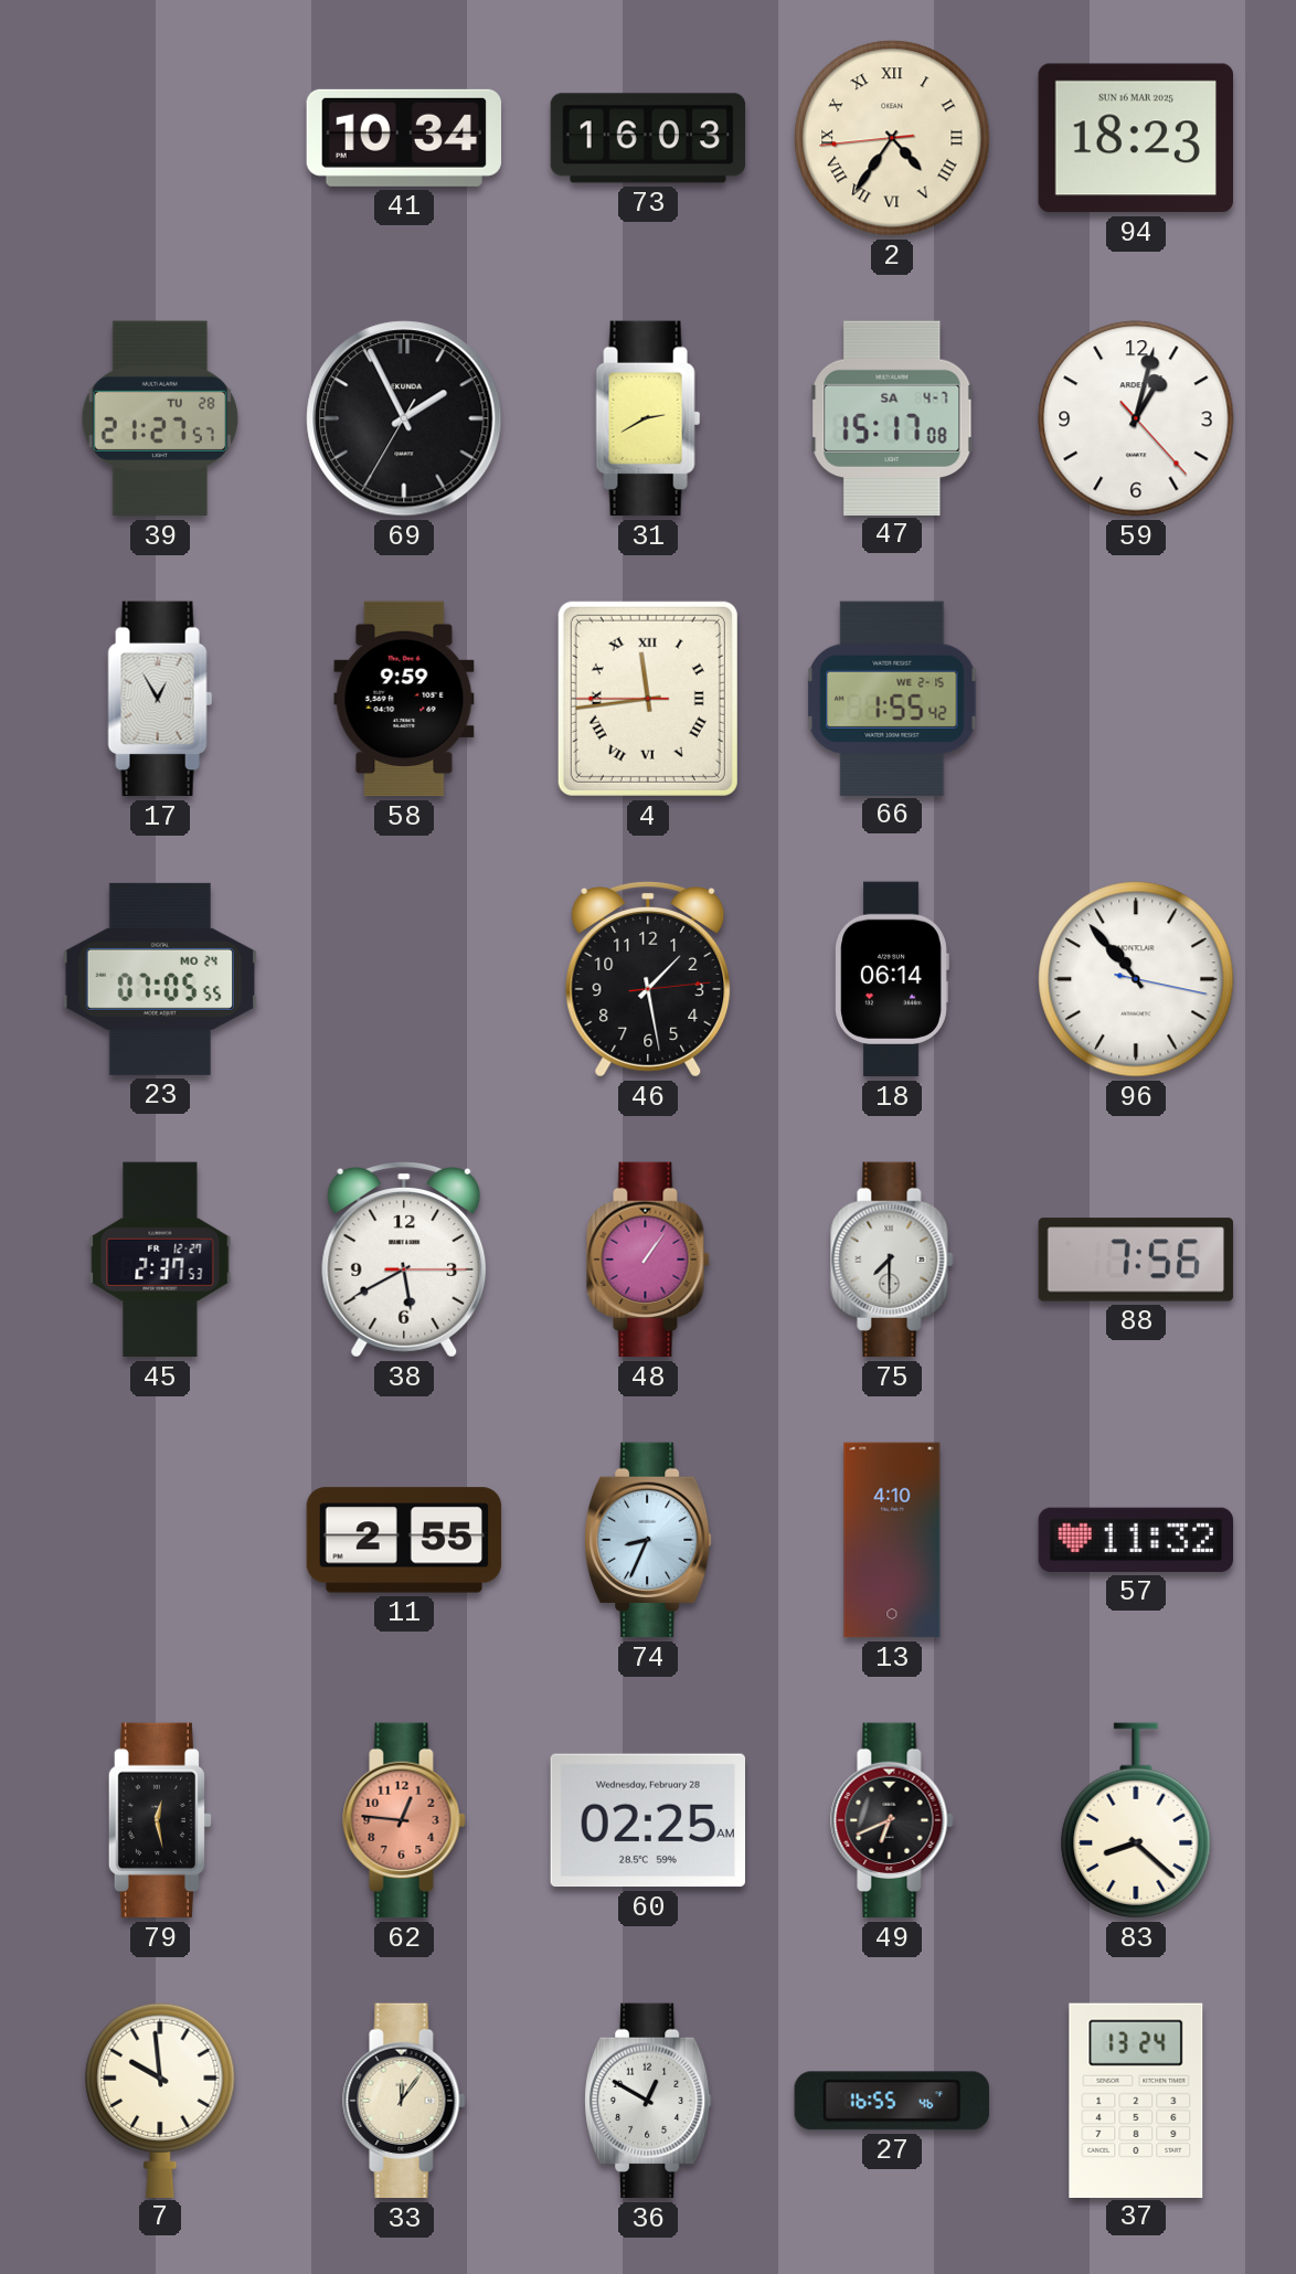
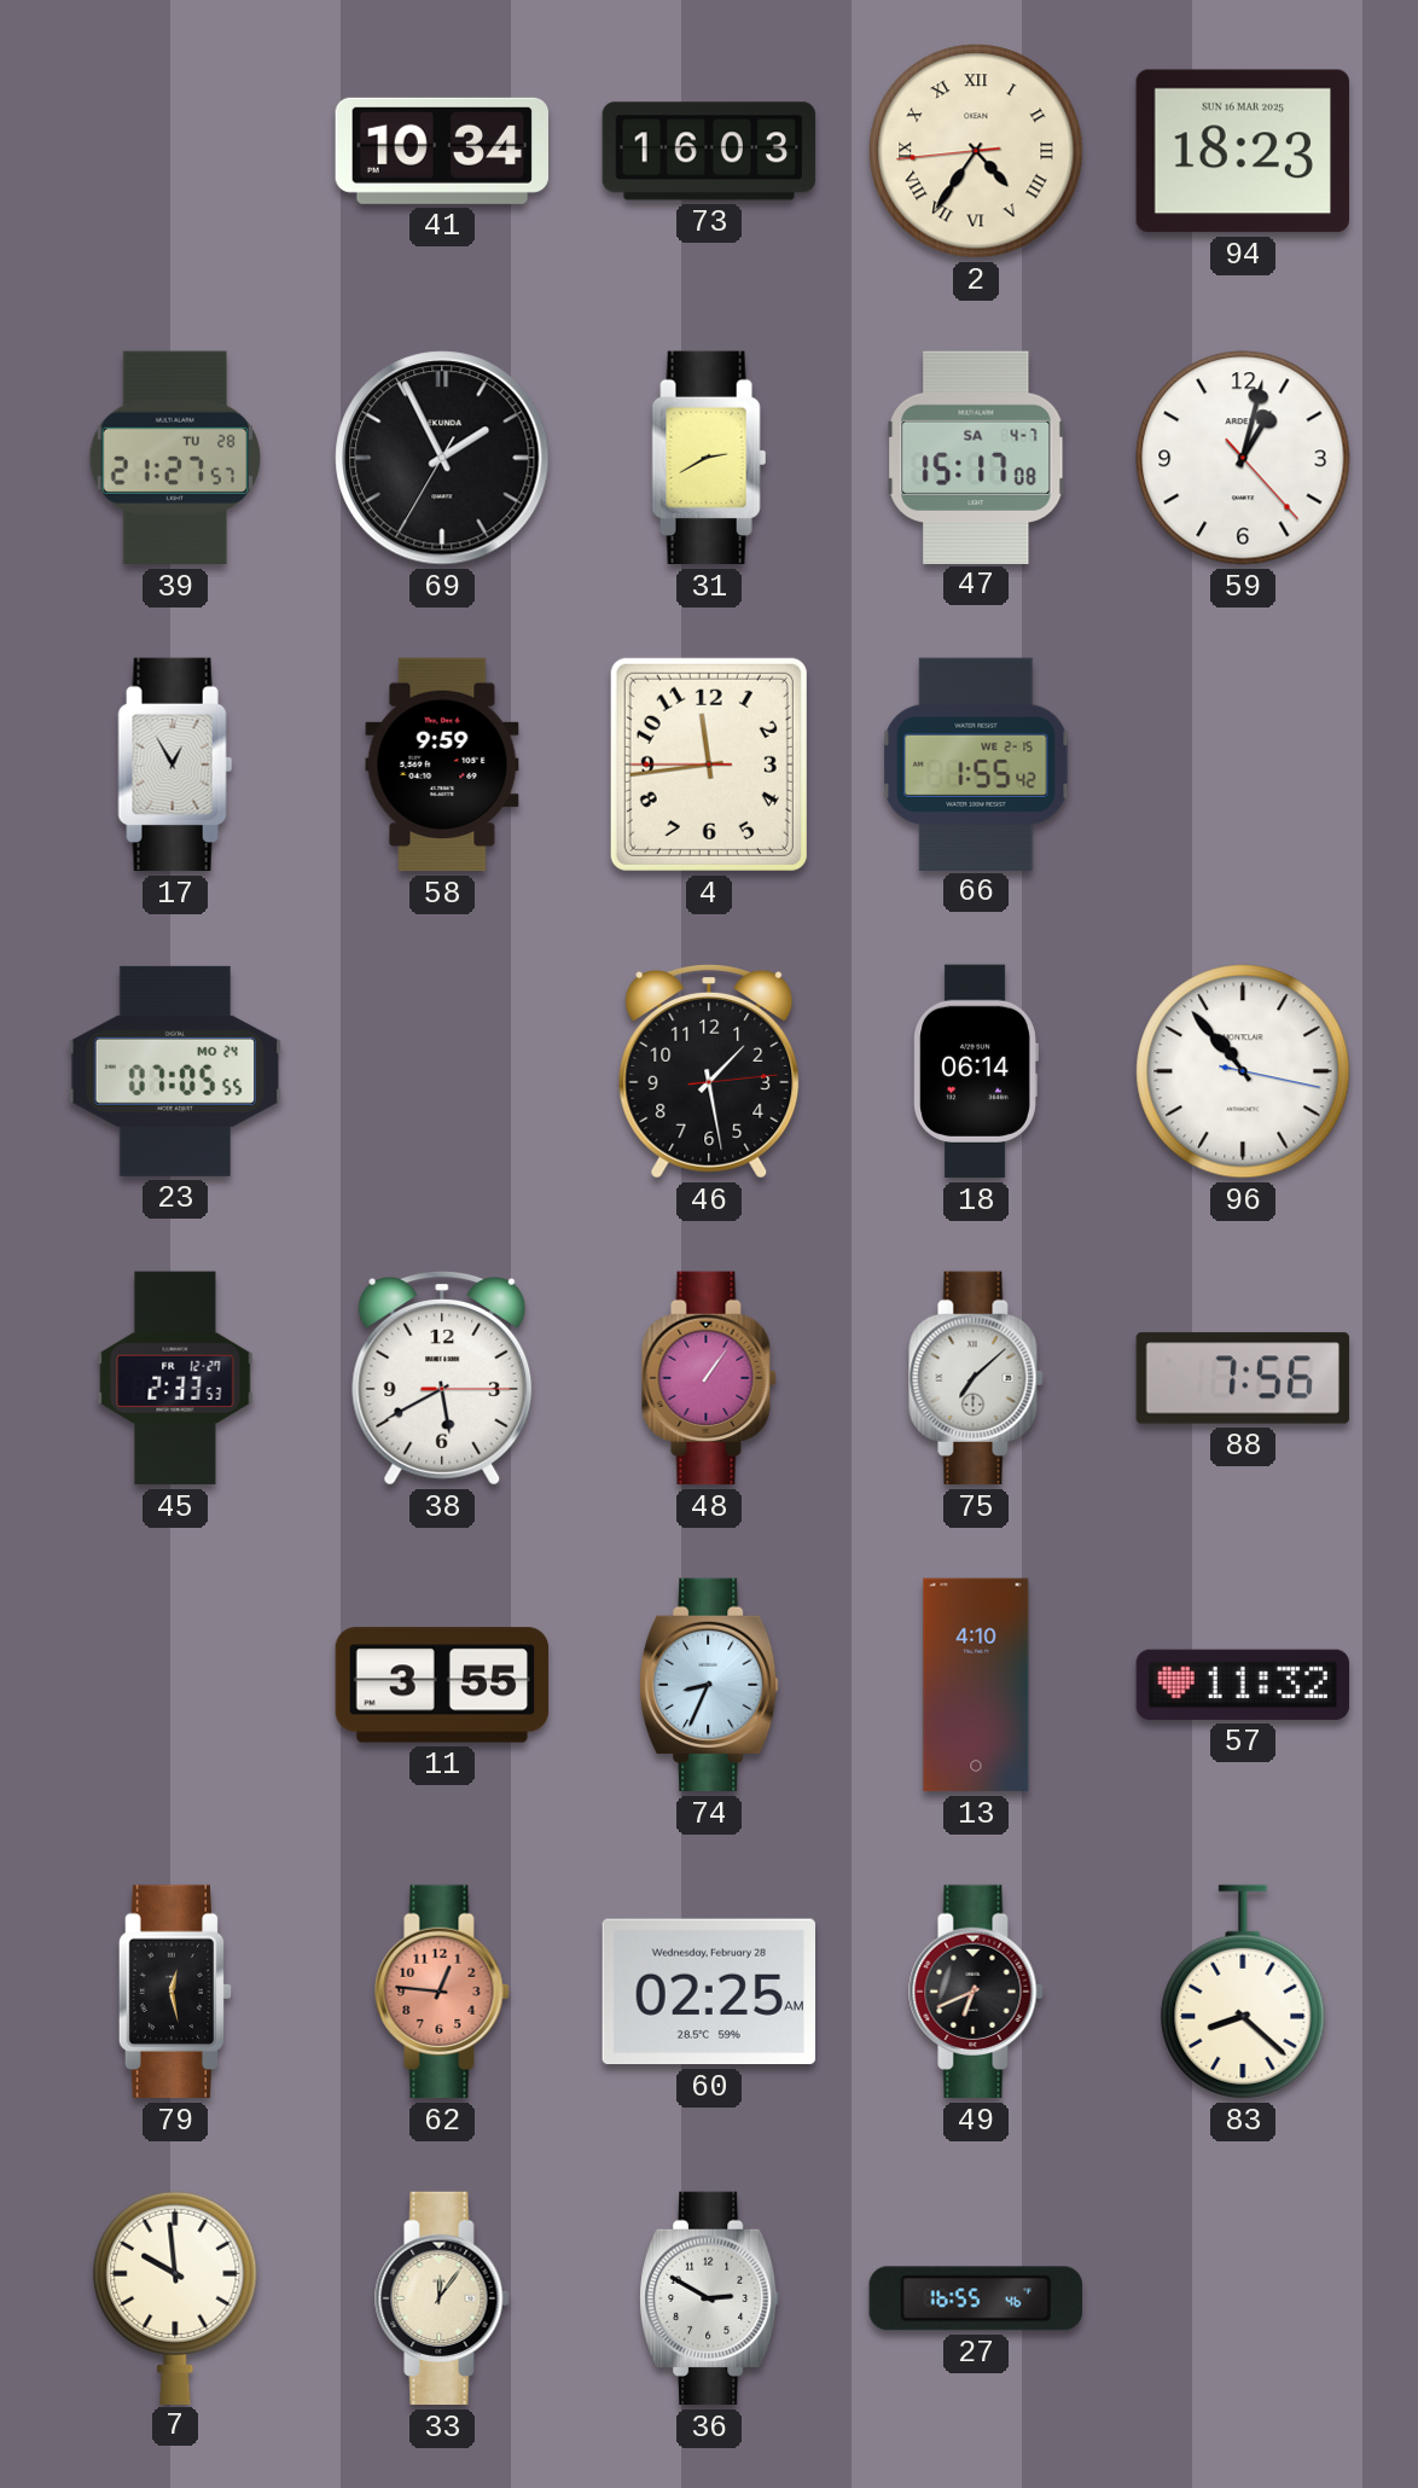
4 numerals: Roman -> Arabic
45: 2:37 -> 2:33
75: 7:30 -> 7:08
11: 2:55 -> 3:55
36: 12:50 -> 2:50
37: 13:24 -> none
